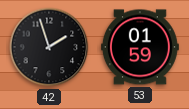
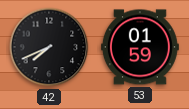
42: 1:57 -> 7:41
